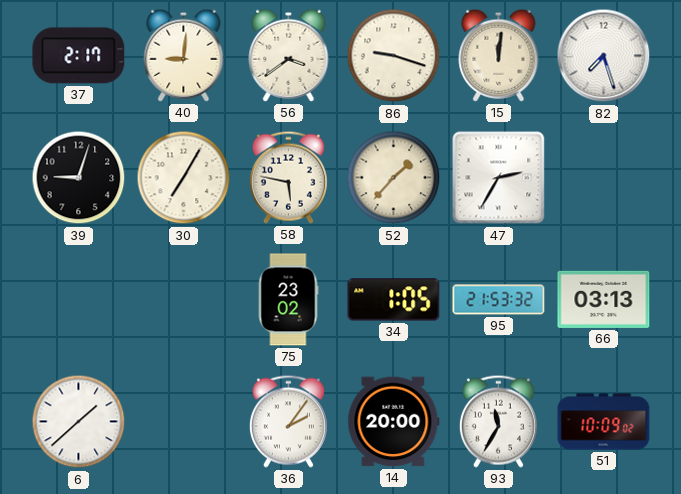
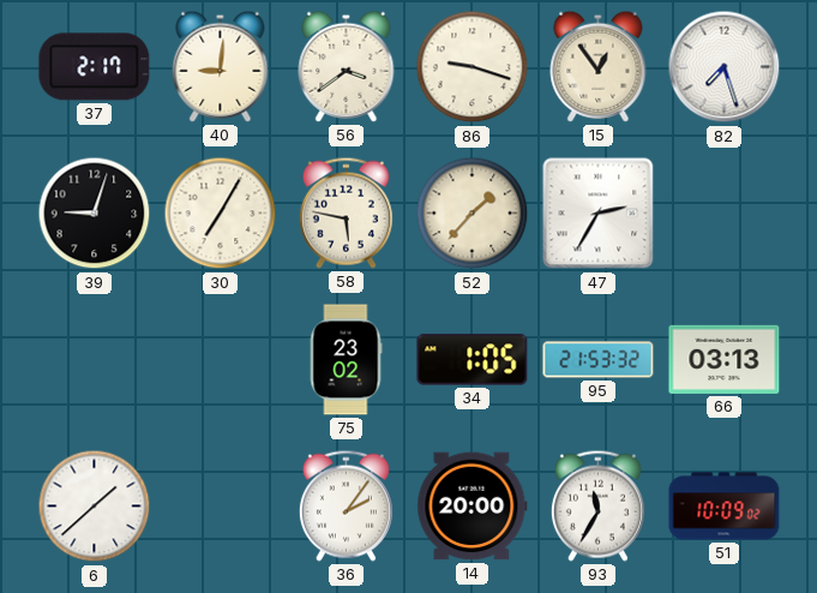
15: 12:01 -> 12:54
